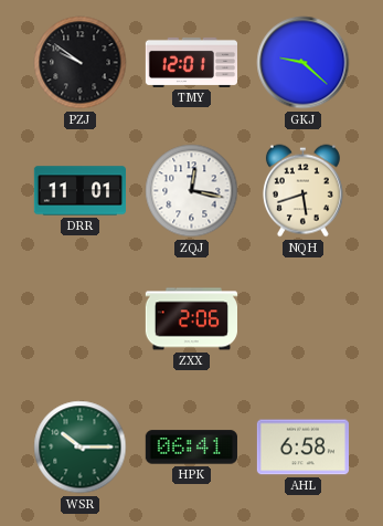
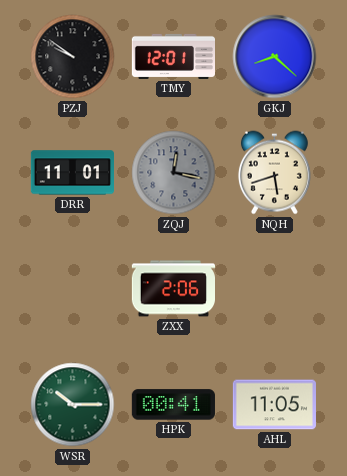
GKJ: 9:22 -> 8:22
ZQJ dial: white -> grey
HPK: 06:41 -> 00:41
AHL: 6:58 -> 11:05
